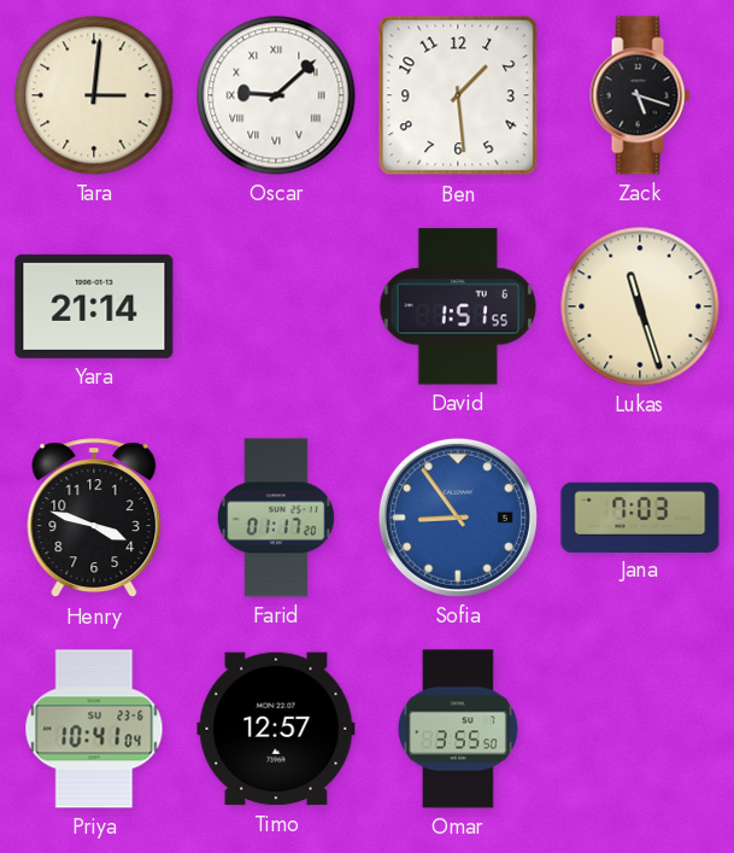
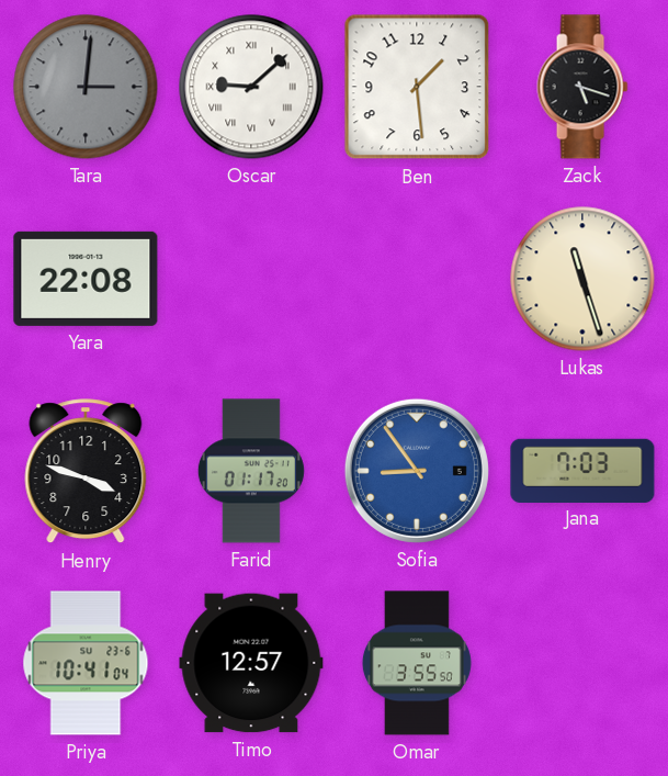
Tara dial: cream -> grey
Yara: 21:14 -> 22:08
David: 1:51 -> none
